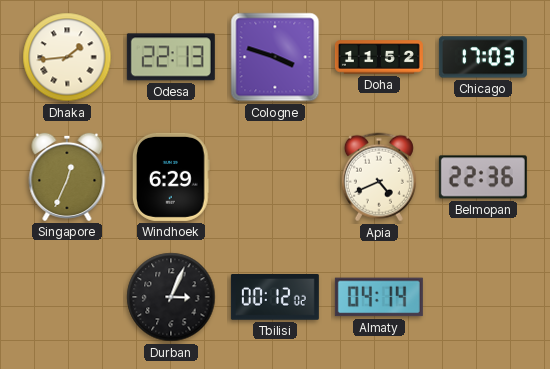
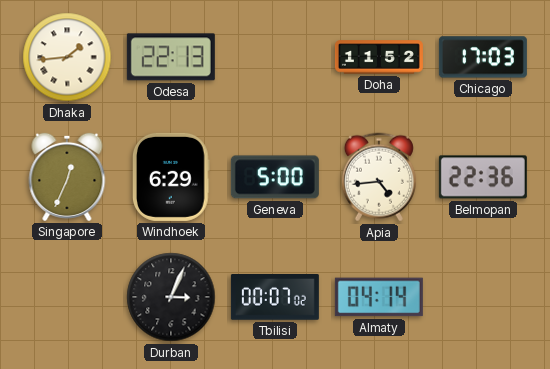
Cologne: 3:48 -> none
Geneva: none -> 5:00
Apia: 4:41 -> 4:44
Tbilisi: 00:12 -> 00:07
